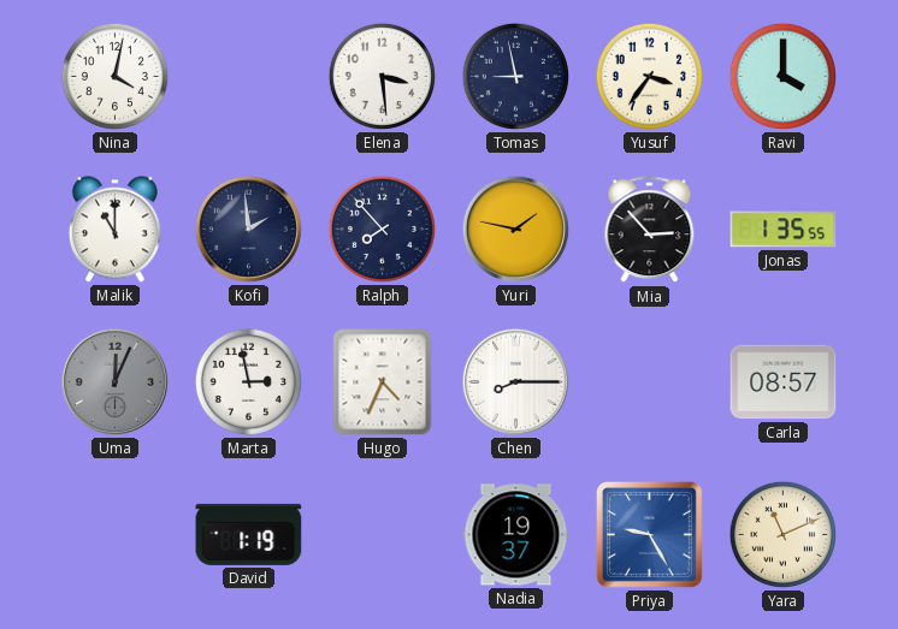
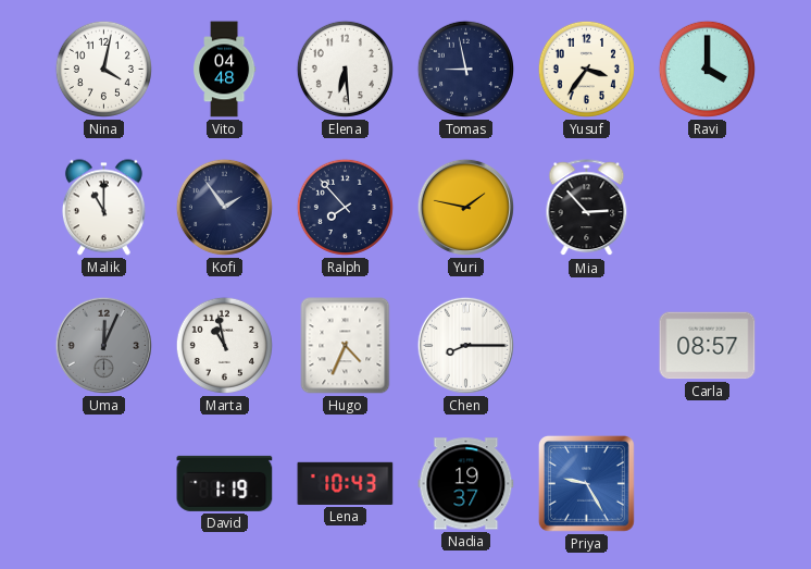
Vito: none -> 04:48
Elena: 3:29 -> 6:29
Kofi: 1:59 -> 1:54
Jonas: 1:35 -> none
Marta: 2:58 -> 10:58
Lena: none -> 10:43
Yara: 11:11 -> none
